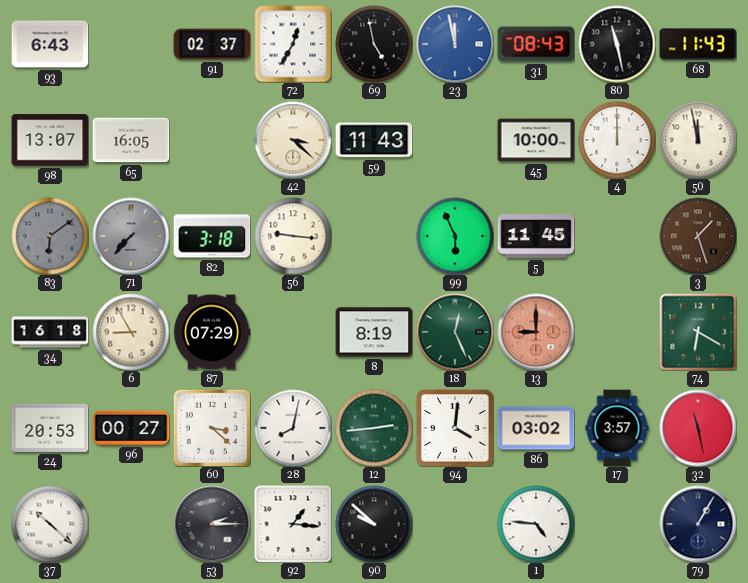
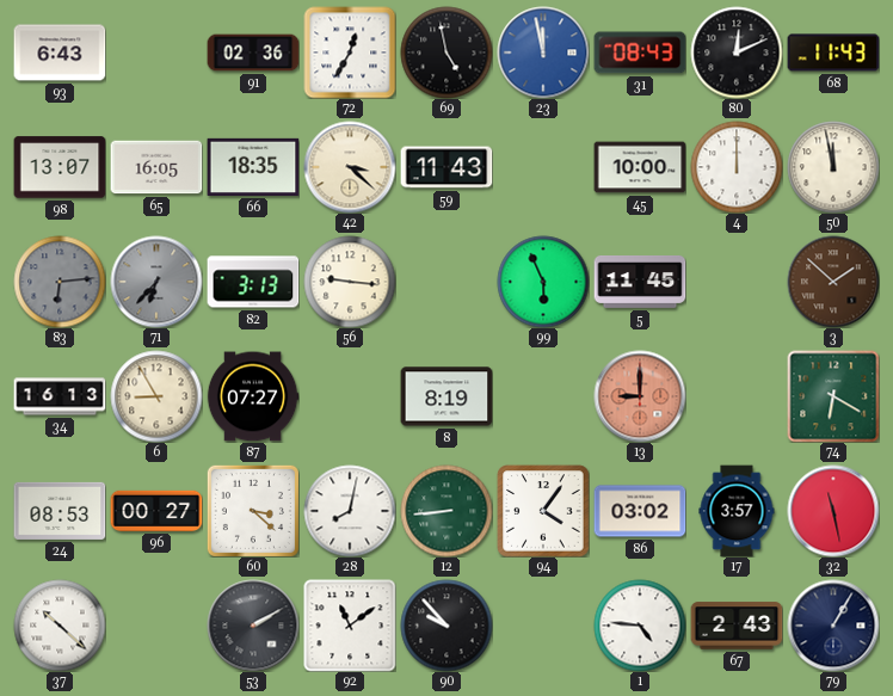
91: 02:37 -> 02:36
80: 11:28 -> 12:11
66: none -> 18:35
83: 6:09 -> 6:14
71: 7:37 -> 6:37
82: 3:18 -> 3:13
3: 1:27 -> 1:52
34: 16:18 -> 16:13
87: 07:29 -> 07:27
18: 12:26 -> none
24: 20:53 -> 08:53
12: 2:44 -> 8:44
94: 4:01 -> 4:06
53: 2:15 -> 2:10
92: 1:16 -> 11:09
90: 9:52 -> 9:53
67: none -> 2:43
